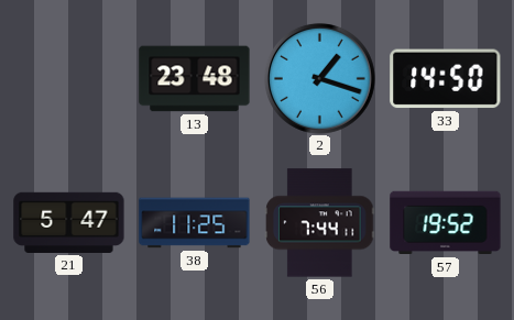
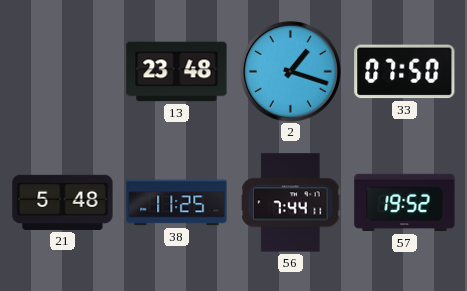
33: 14:50 -> 07:50
21: 5:47 -> 5:48
